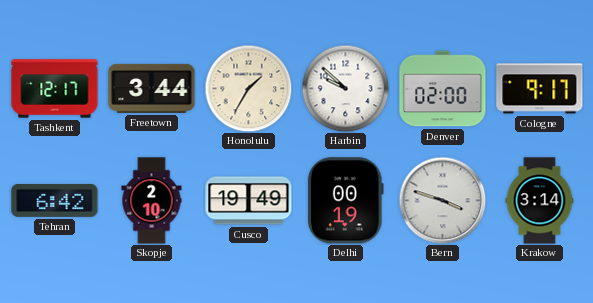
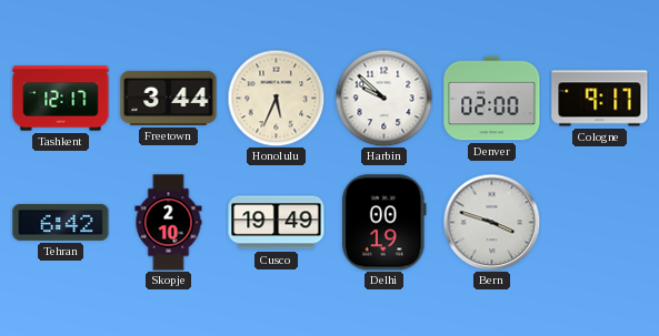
Honolulu: 1:35 -> 5:34
Krakow: 3:14 -> none
